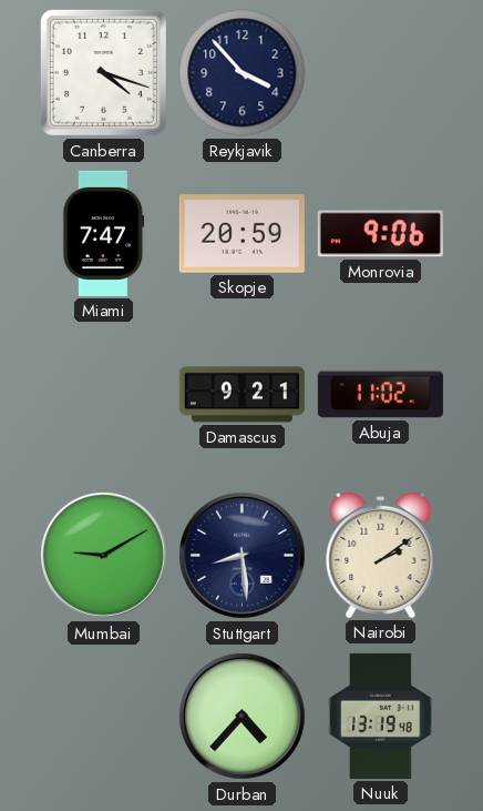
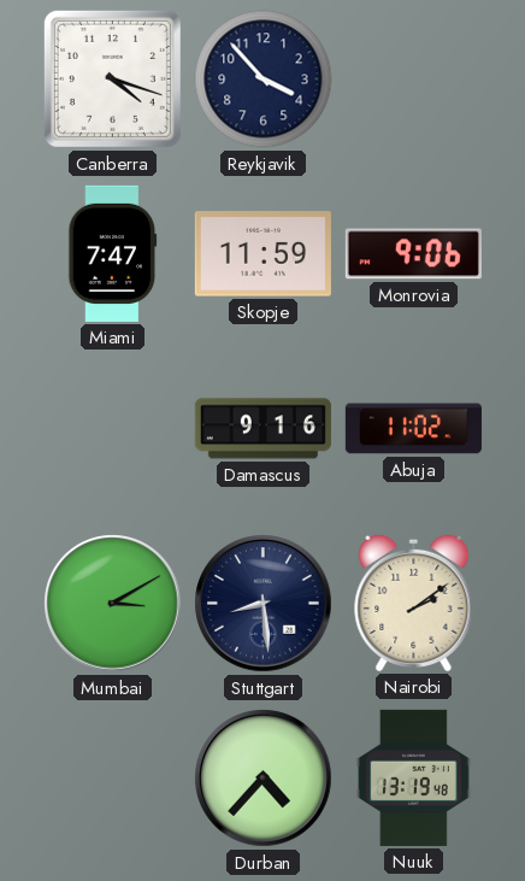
Skopje: 20:59 -> 11:59
Damascus: 9:21 -> 9:16
Mumbai: 9:10 -> 3:10
